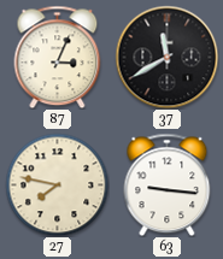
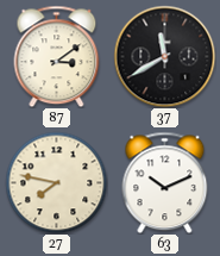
87: 3:04 -> 3:09
63: 9:16 -> 10:11
